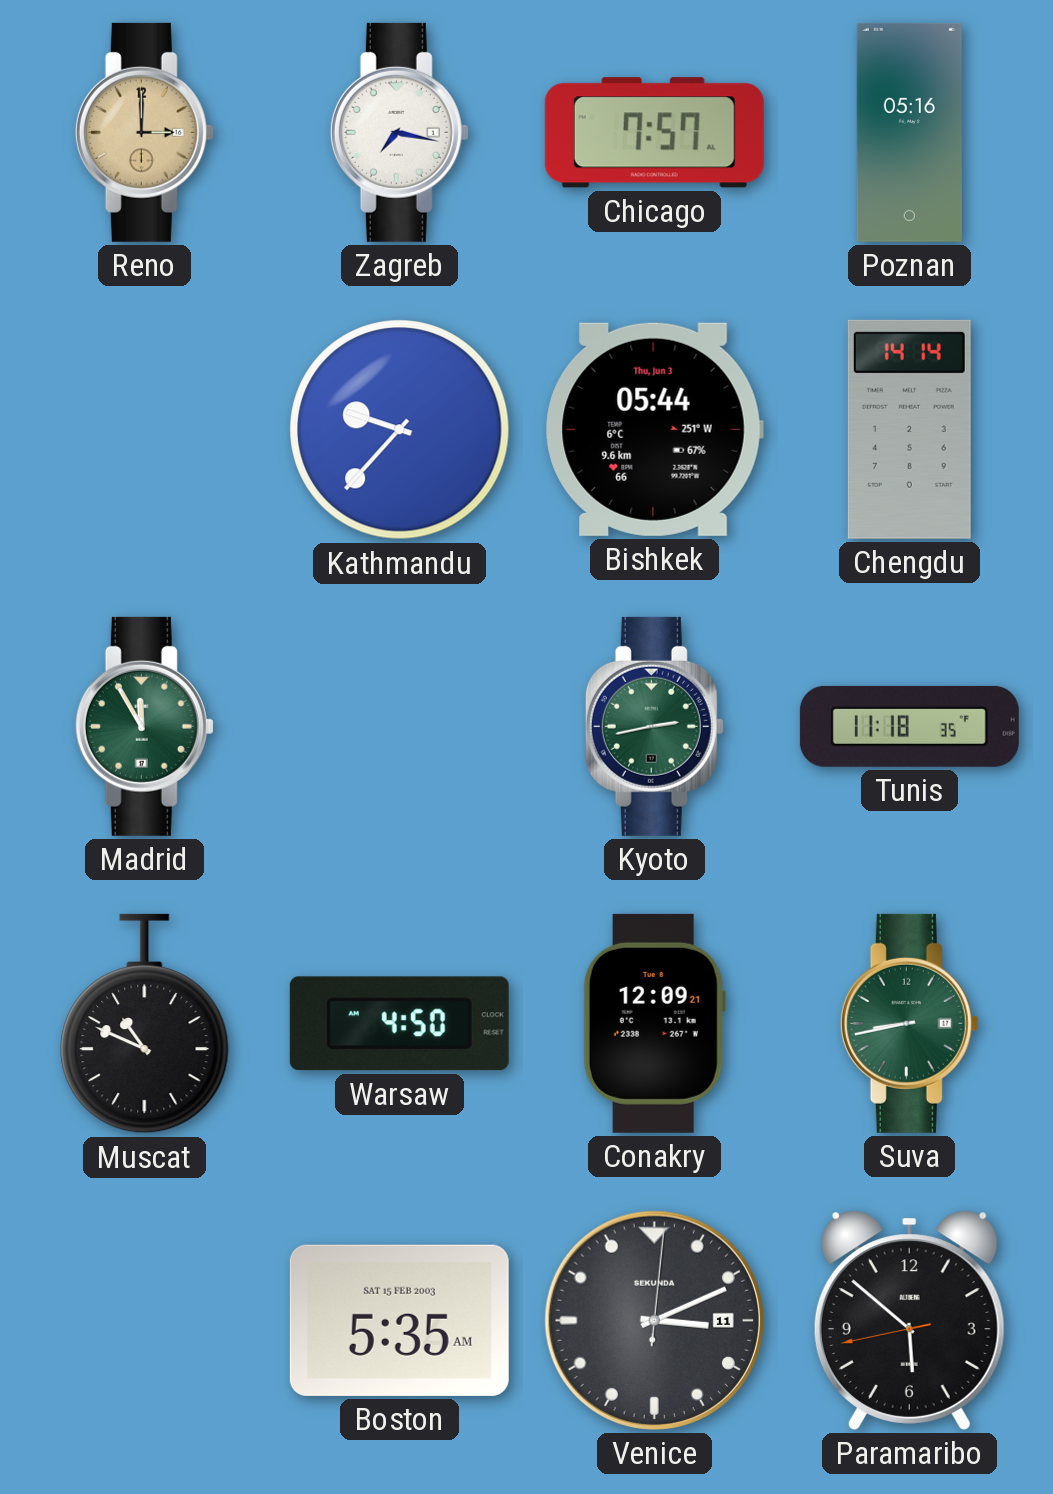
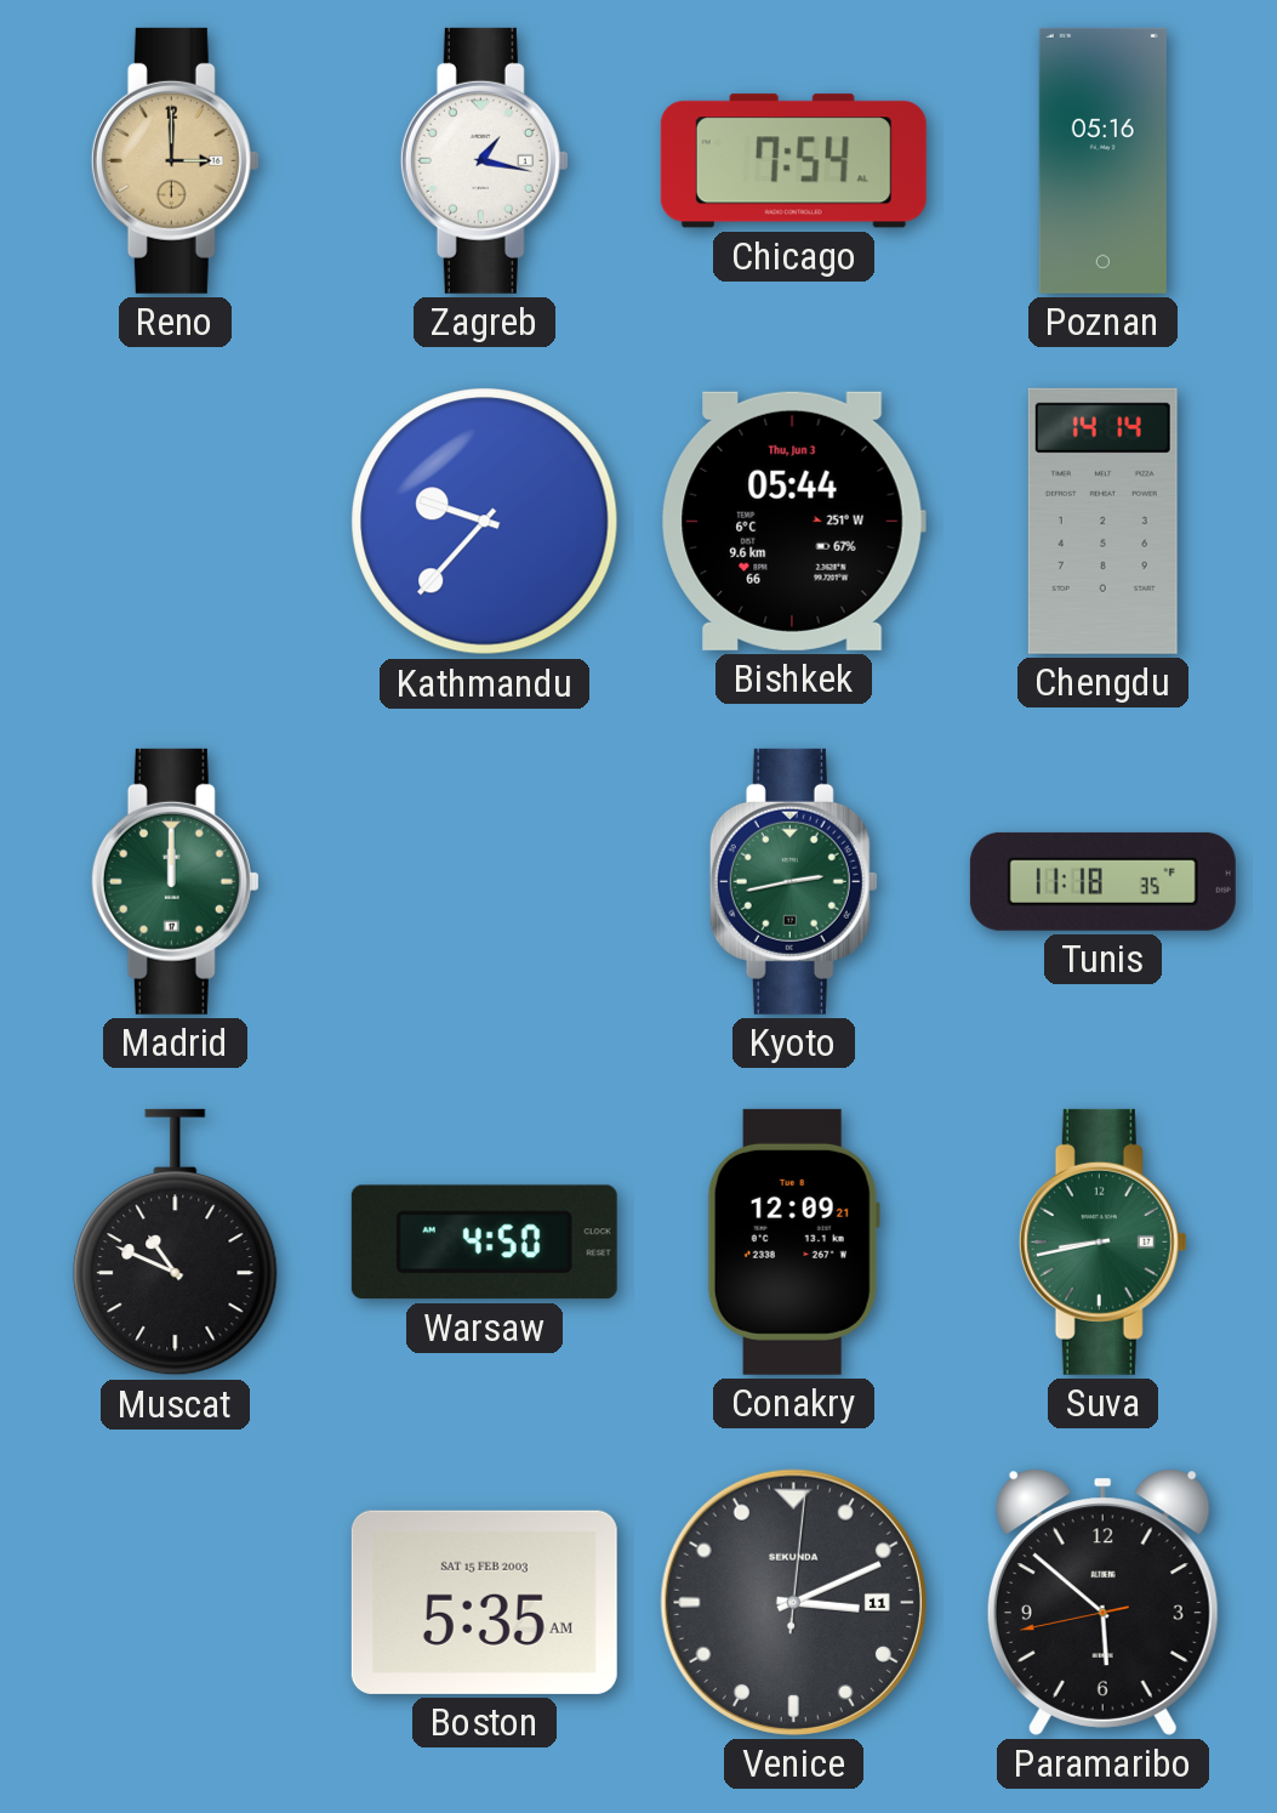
Zagreb: 7:17 -> 1:17
Chicago: 7:57 -> 7:54
Madrid: 11:55 -> 12:00
